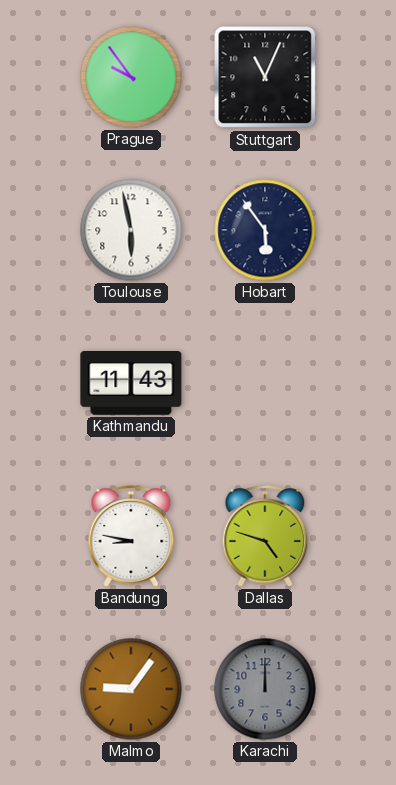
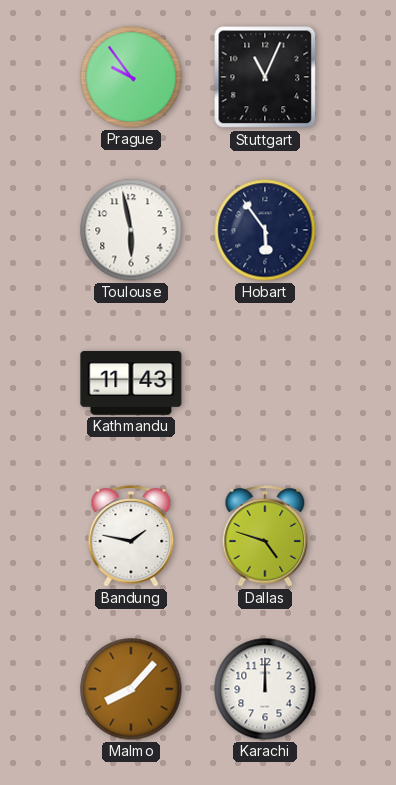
Bandung: 8:47 -> 1:47
Malmo: 9:06 -> 8:07
Karachi dial: grey -> white
